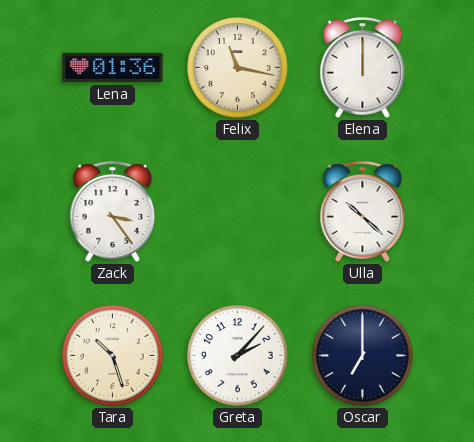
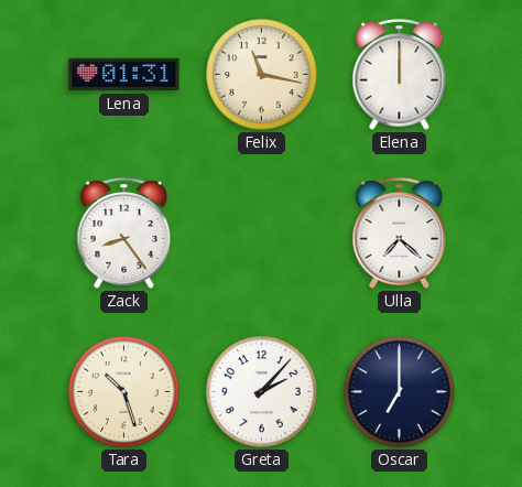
Lena: 01:36 -> 01:31
Zack: 3:24 -> 8:24
Ulla: 10:22 -> 7:22
